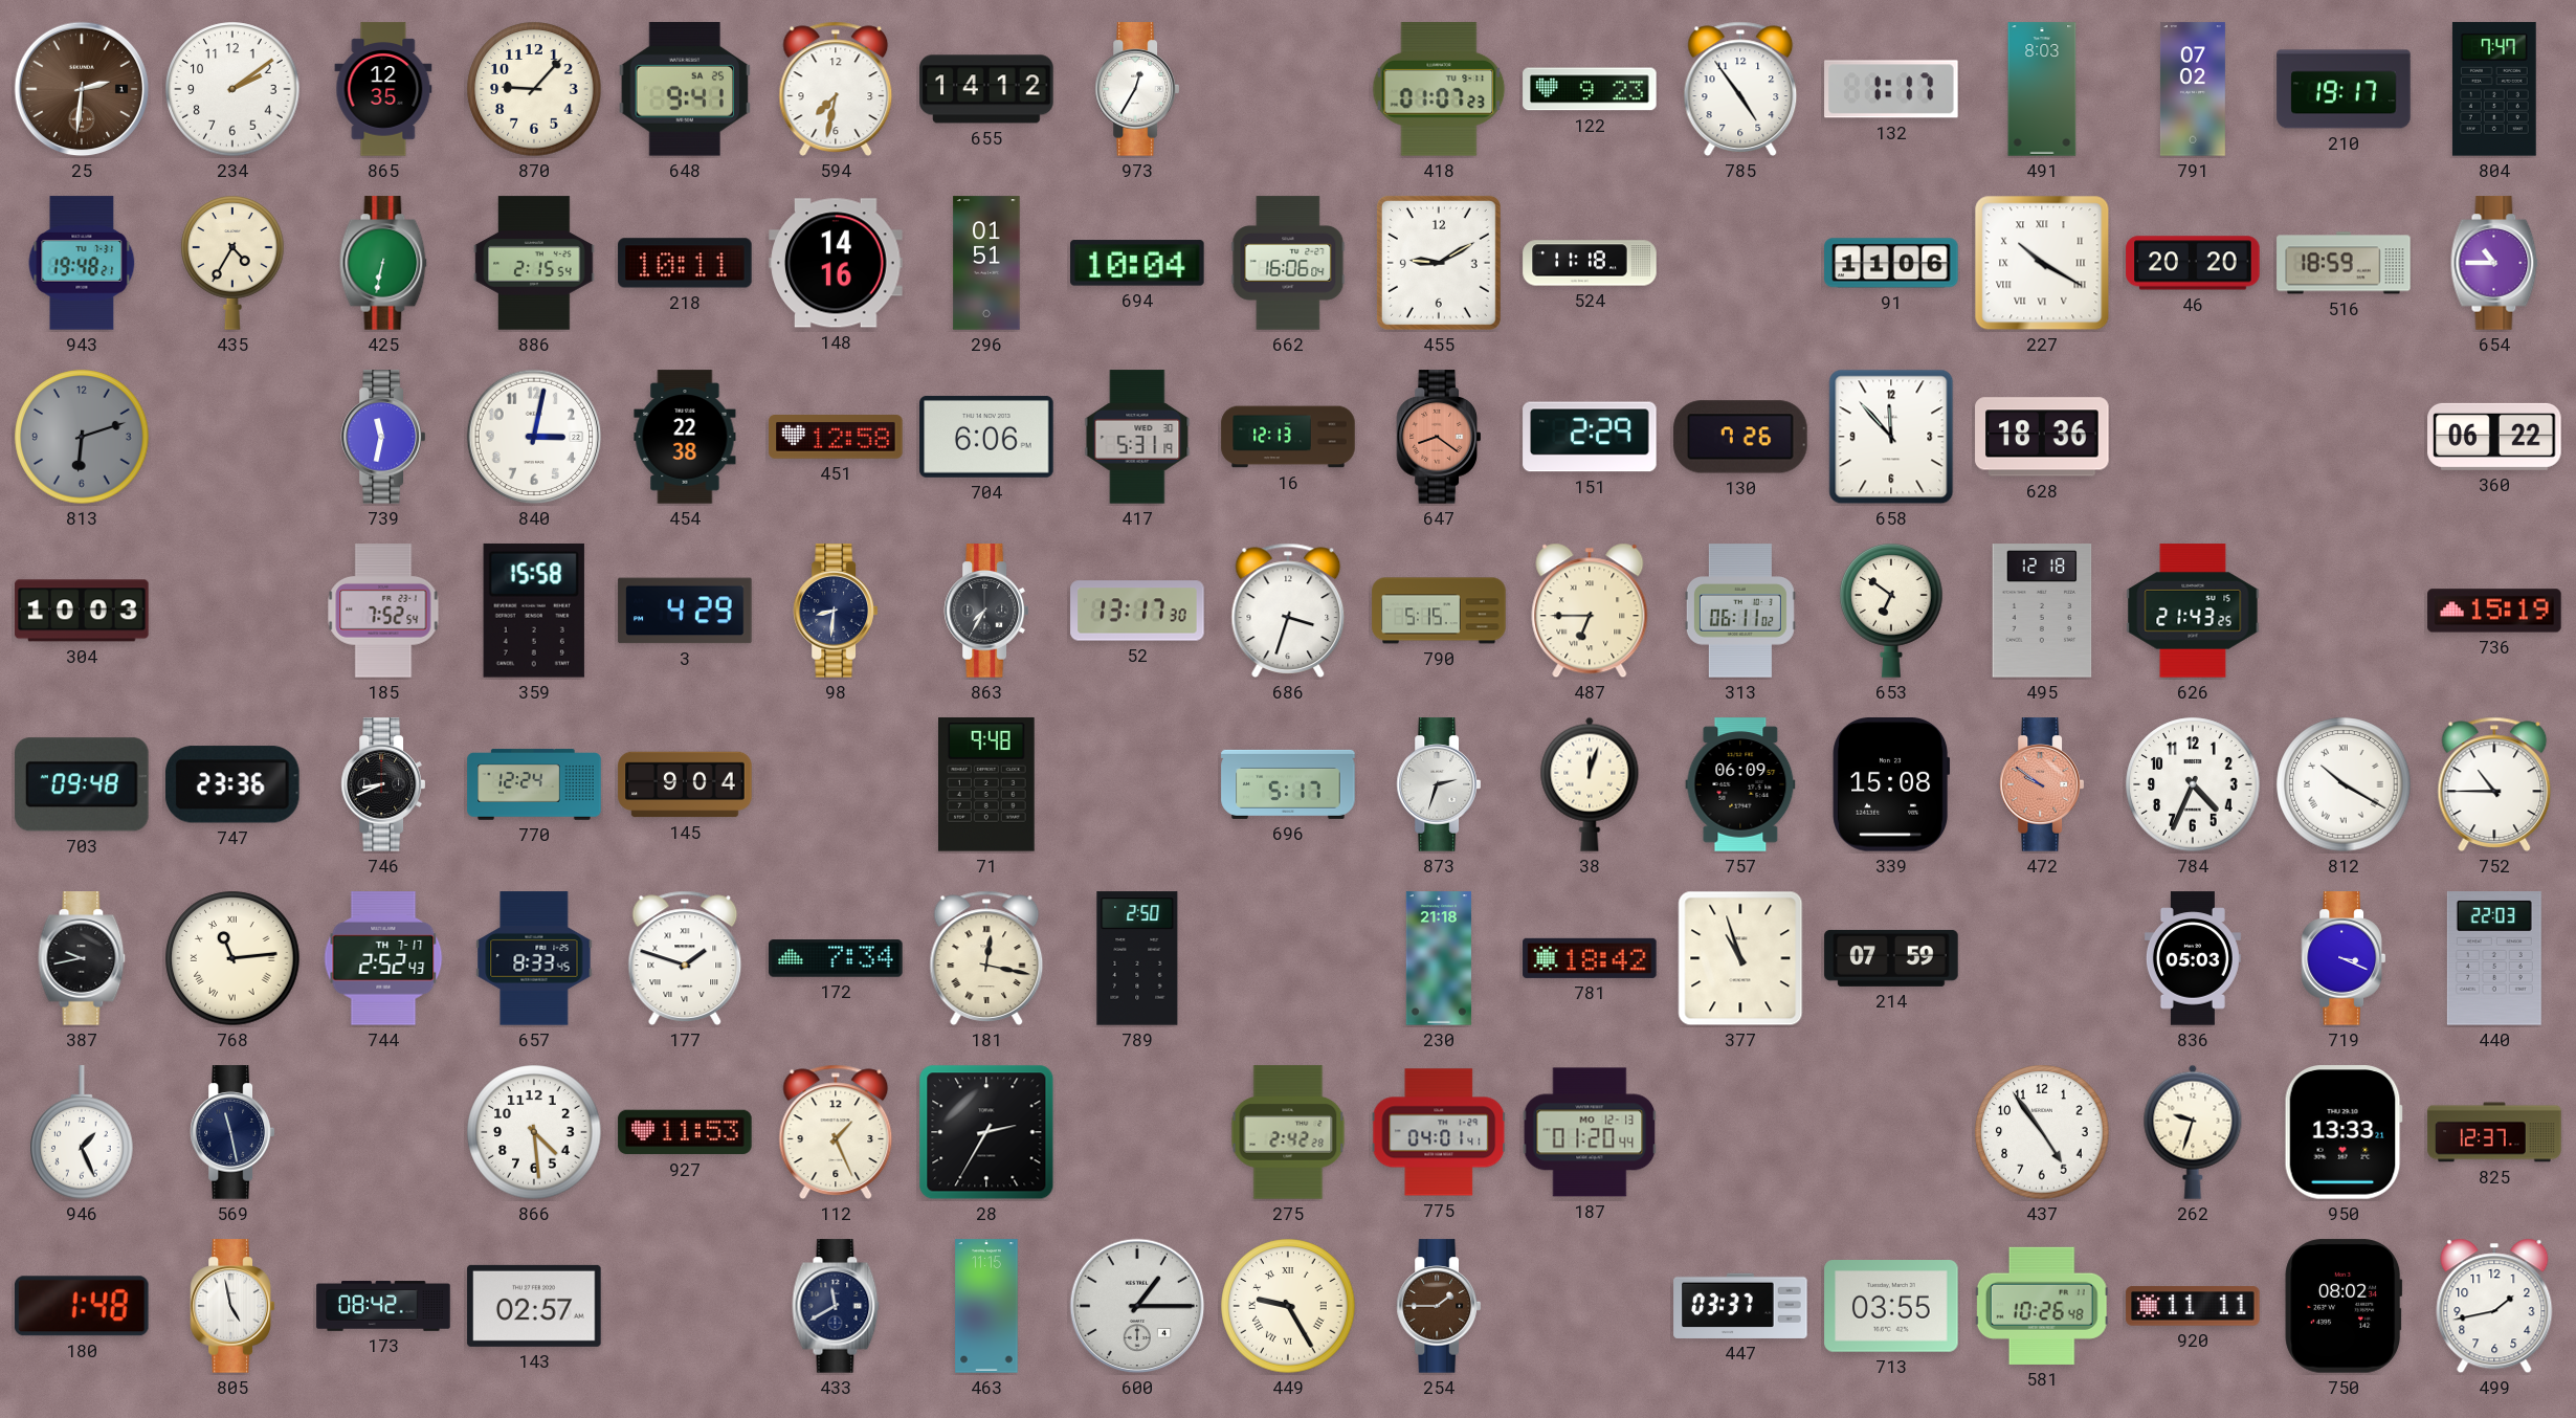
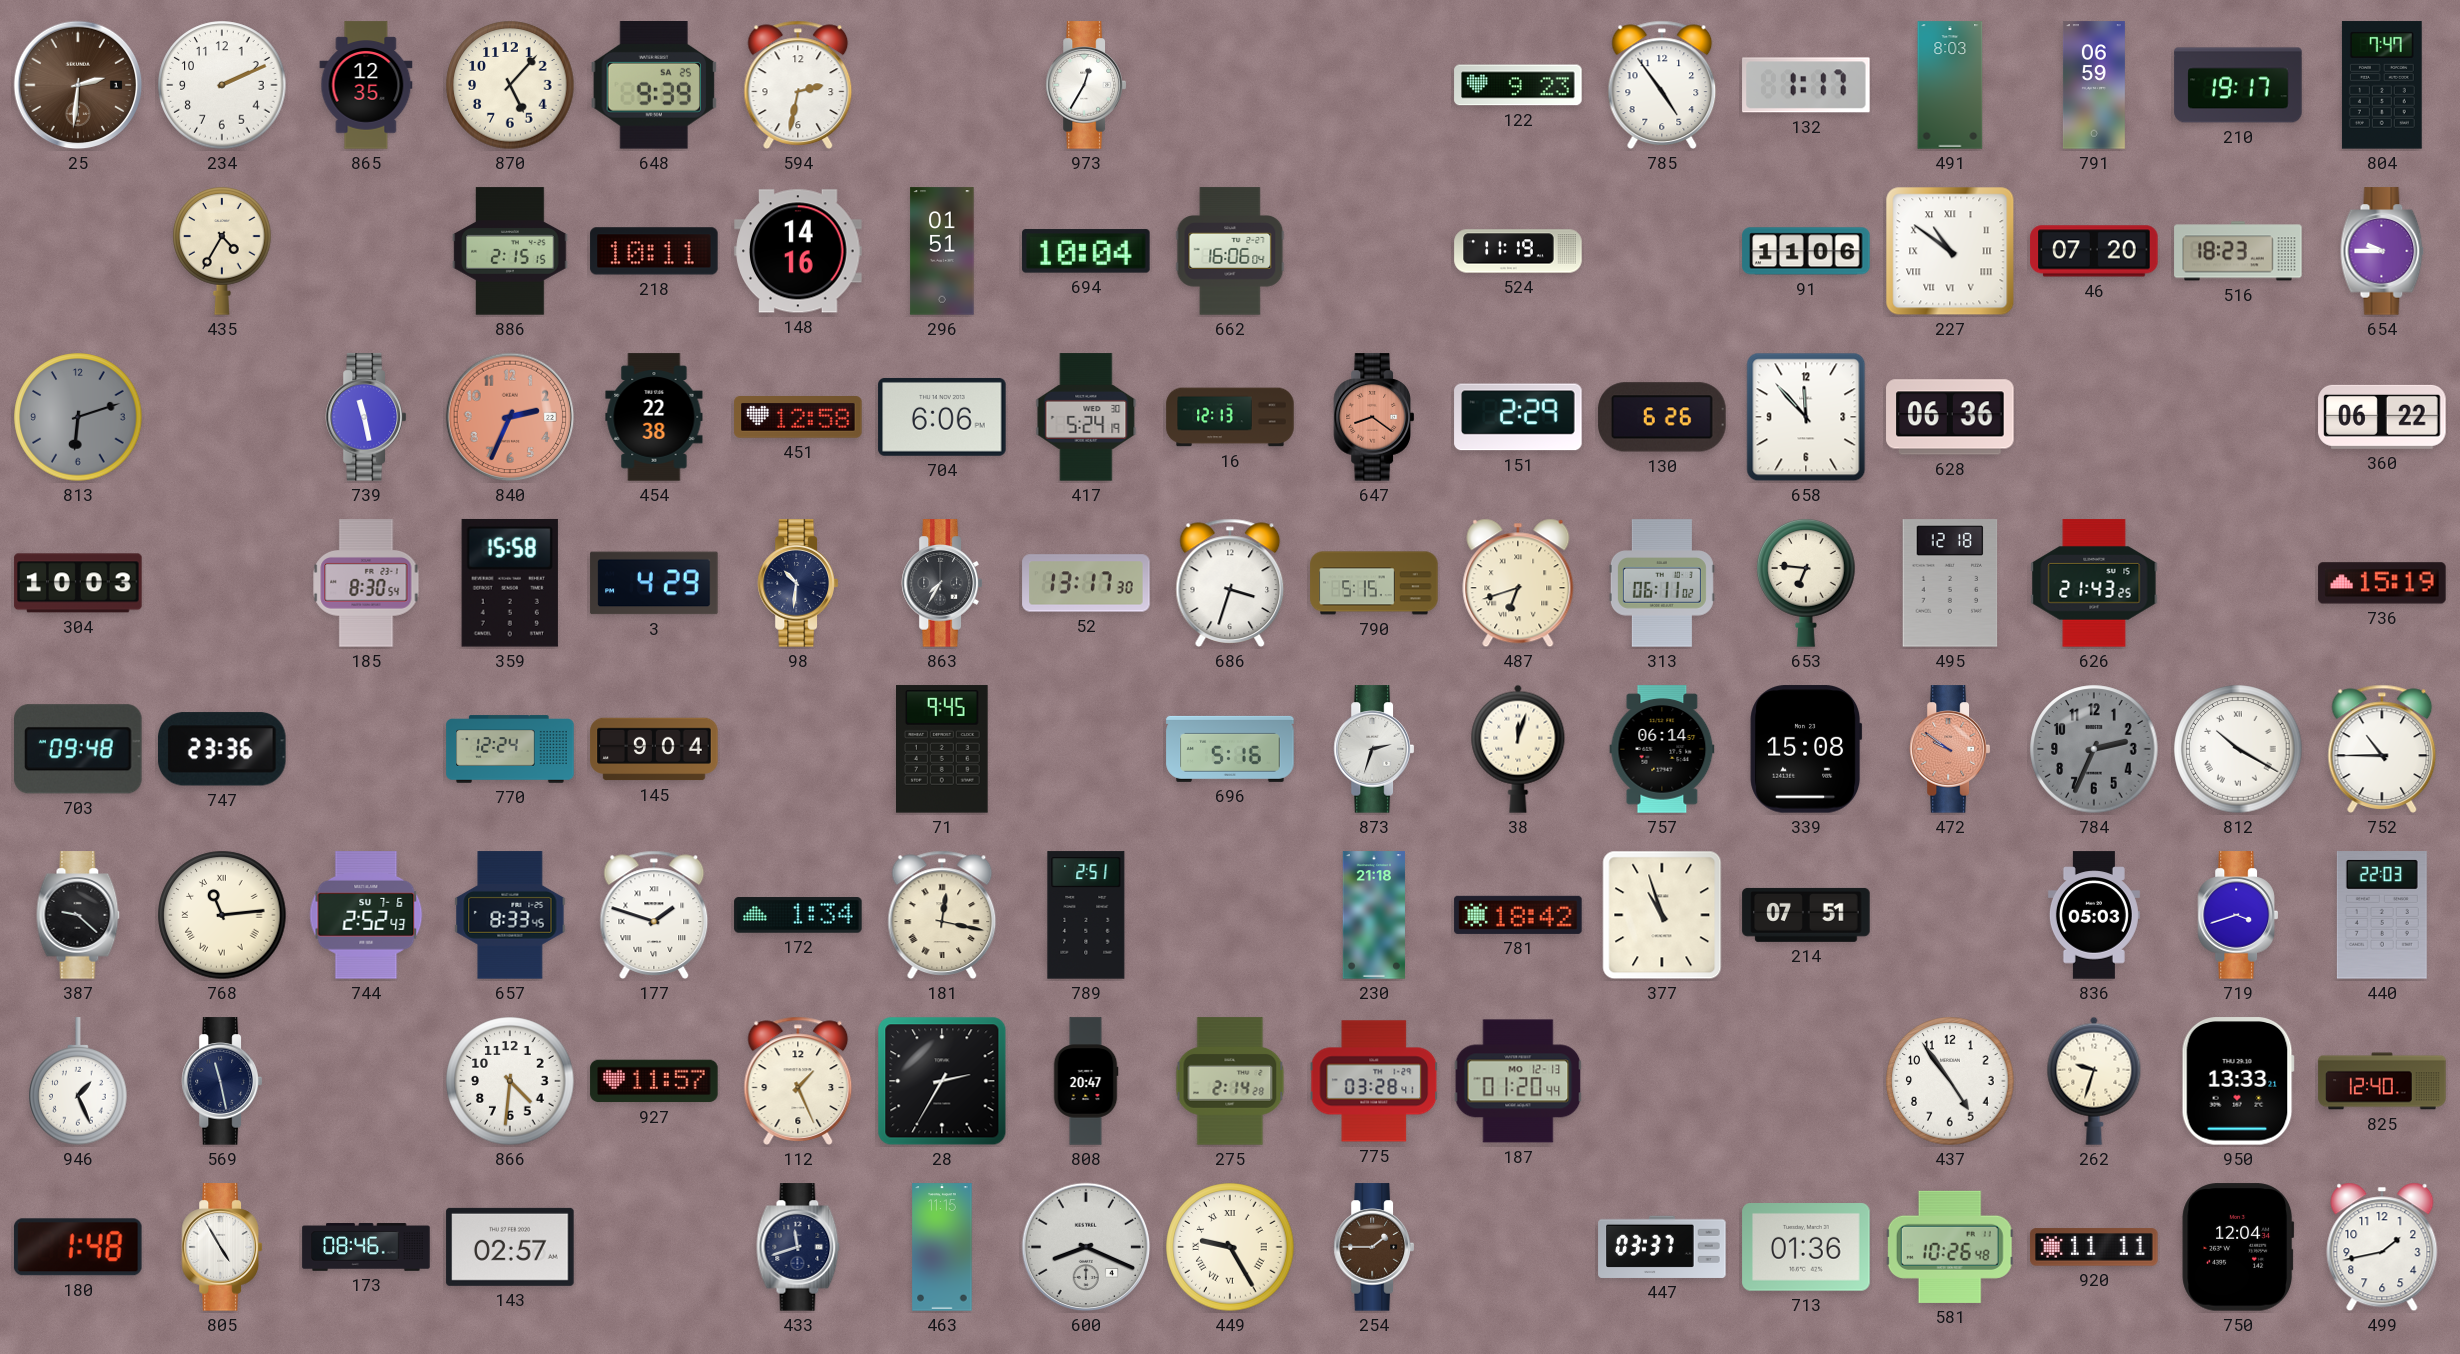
234: 2:09 -> 2:11
870: 9:07 -> 5:07
648: 9:41 -> 9:39
594: 7:32 -> 2:32
655: 14:12 -> none
418: 01:07 -> none
791: 07:02 -> 06:59
943: 19:48 -> none
425: 6:32 -> none
886: 2:15:54 -> 2:15:15
455: 9:10 -> none
524: 11:18 -> 11:19
227: 10:20 -> 10:51
46: 20:20 -> 07:20
516: 18:59 -> 18:23
654: 10:45 -> 9:45
739: 11:32 -> 11:28
840: 3:02 -> 2:34
840 dial: white -> salmon
417: 5:31 -> 5:24
130: 7:26 -> 6:26
628: 18:36 -> 06:36
185: 7:52 -> 8:30
98: 8:31 -> 10:31
487: 6:45 -> 6:42
653: 6:51 -> 6:46
746: 8:41 -> none
71: 9:48 -> 9:45
696: 5:17 -> 5:16
757: 06:09 -> 06:14
784: 4:34 -> 2:34
784 dial: white -> grey
387: 9:43 -> 9:22
744 date: TH 7-17 -> SU 7-6
172: 7:34 -> 1:34
789: 2:50 -> 2:51
214: 07:59 -> 07:51
719: 3:19 -> 3:42
866: 4:29 -> 4:31
927: 11:53 -> 11:57
808: none -> 20:47
275: 2:42 -> 2:14
775: 04:01 -> 03:28
825: 12:37 -> 12:40
805: 4:58 -> 4:55
173: 08:42 -> 08:46
433: 11:40 -> 11:42
600: 1:15 -> 8:19
713: 03:55 -> 01:36
750: 08:02 -> 12:04
